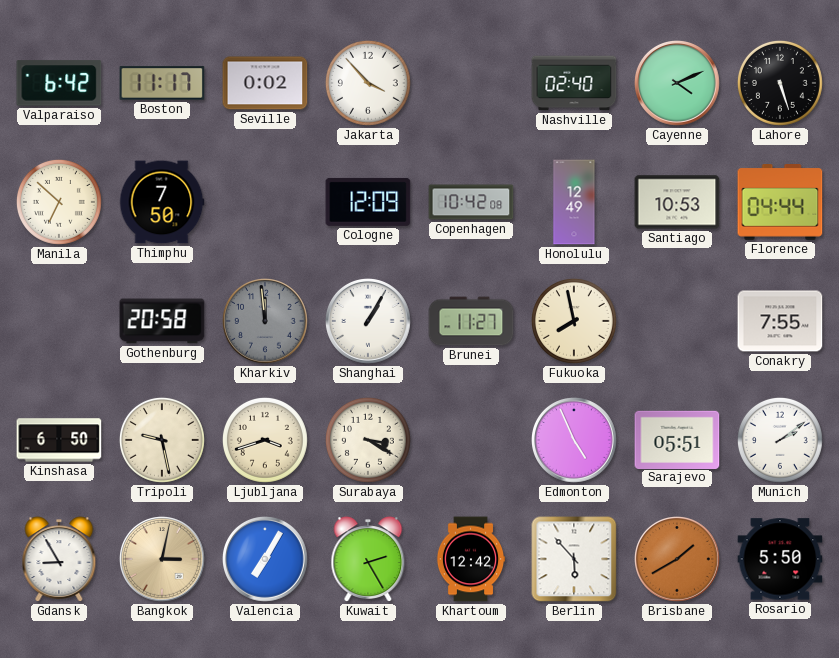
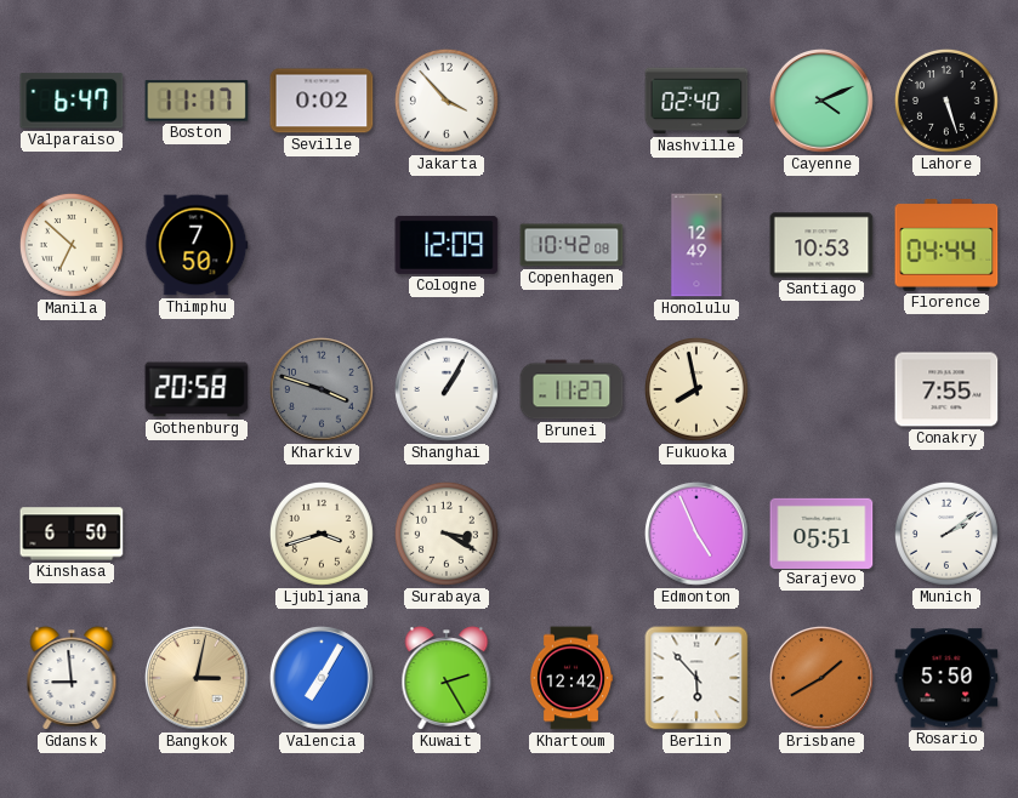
Valparaiso: 6:42 -> 6:47
Kharkiv: 11:59 -> 3:48
Tripoli: 9:28 -> none
Gdansk: 8:55 -> 8:59
